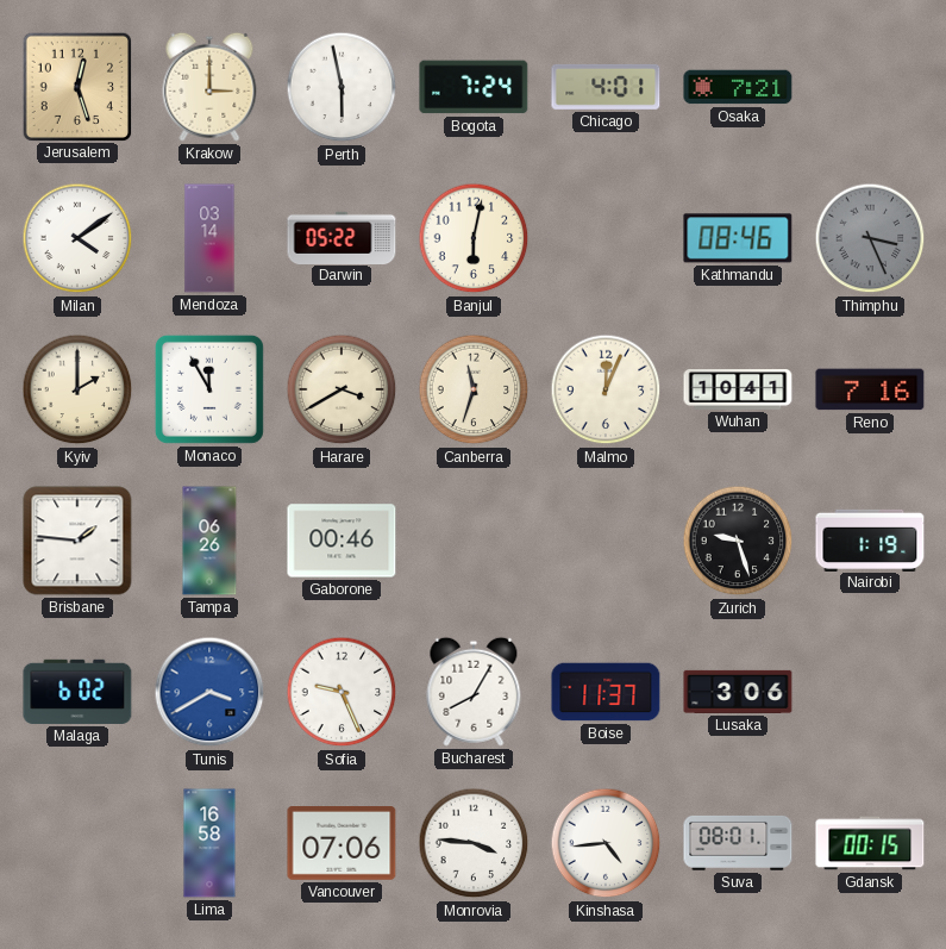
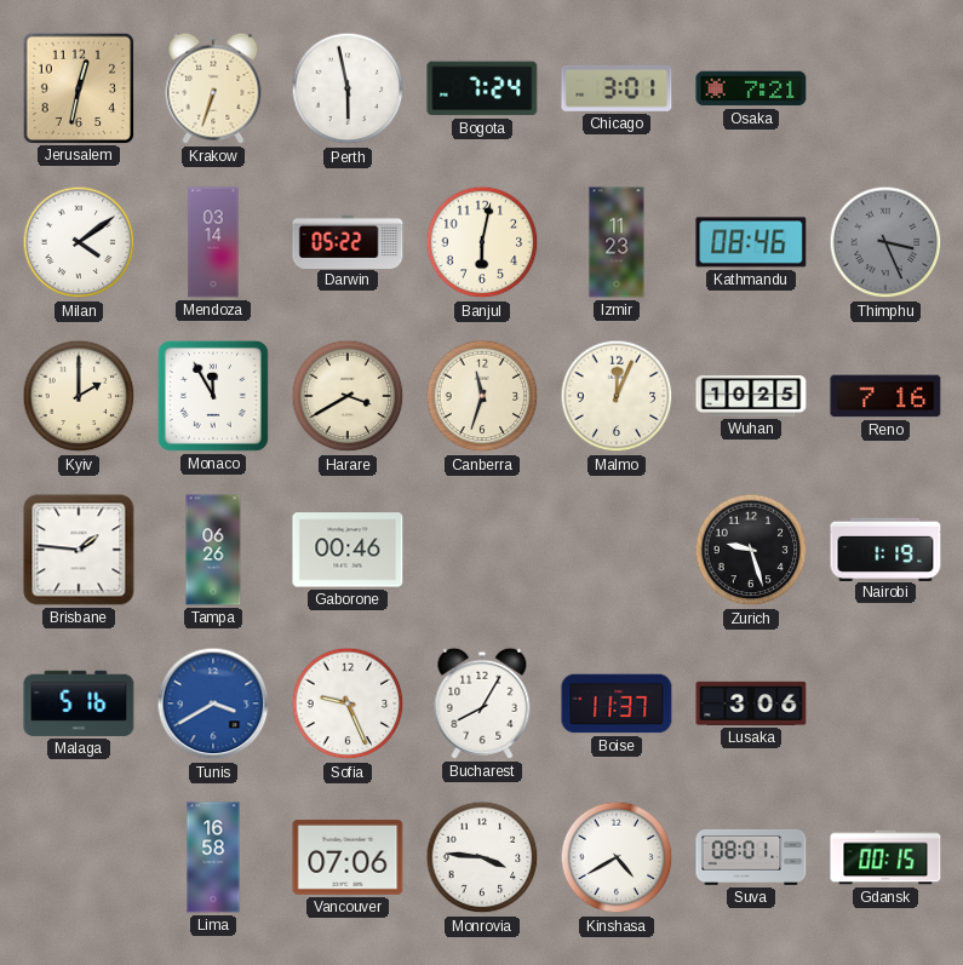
Jerusalem: 12:27 -> 12:32
Krakow: 3:00 -> 6:33
Chicago: 4:01 -> 3:01
Izmir: none -> 11:23
Wuhan: 10:41 -> 10:25
Malaga: 6:02 -> 5:16
Kinshasa: 4:44 -> 4:40
